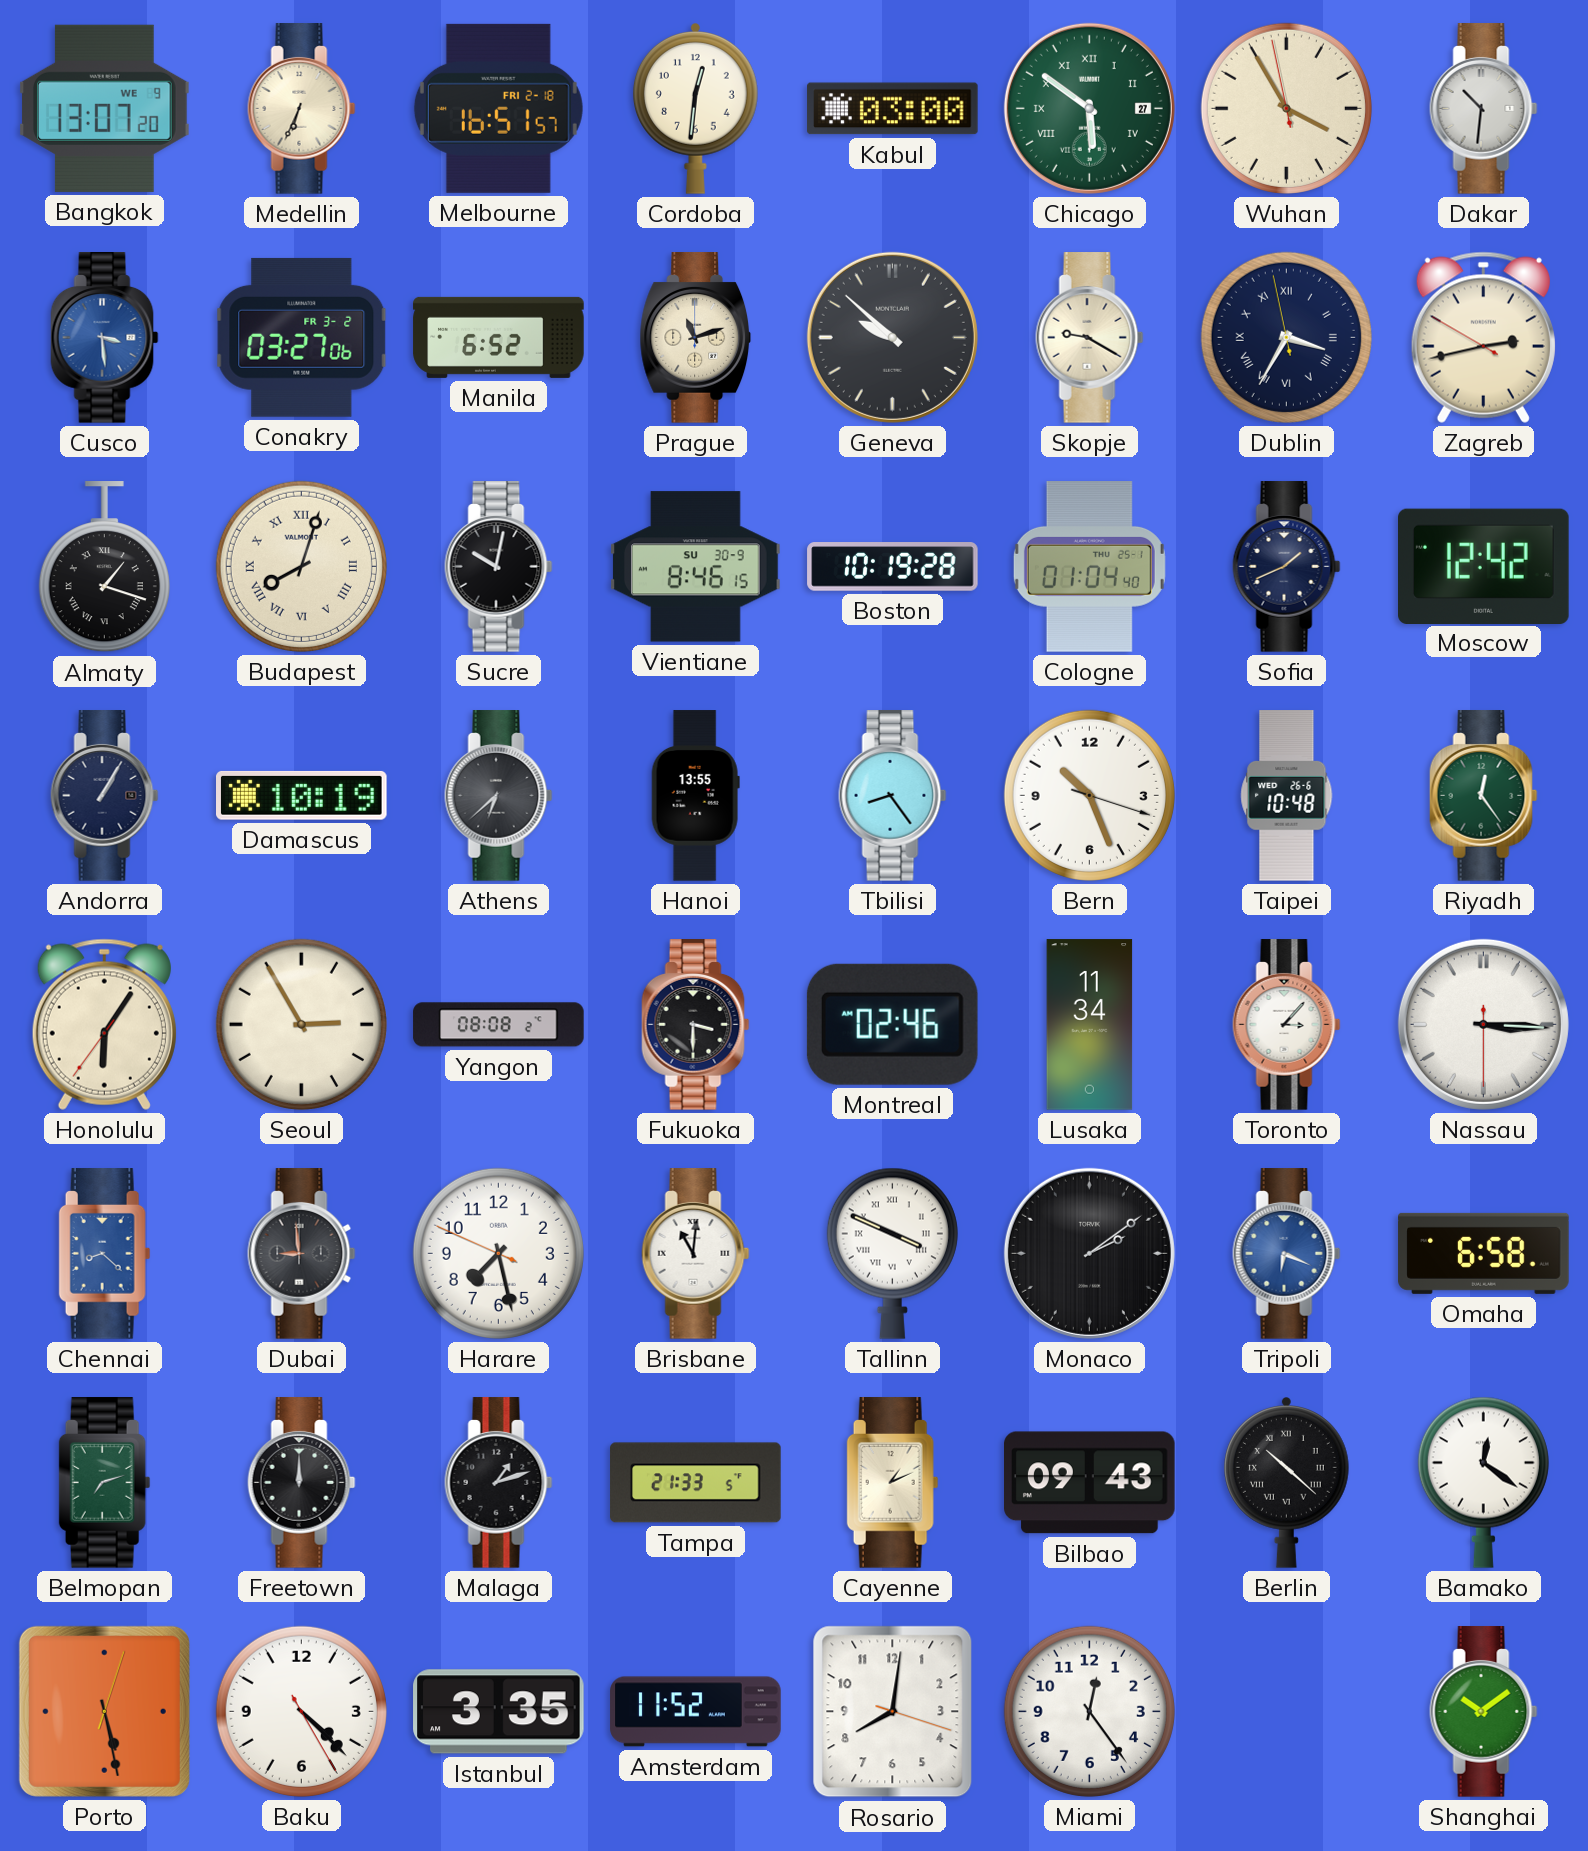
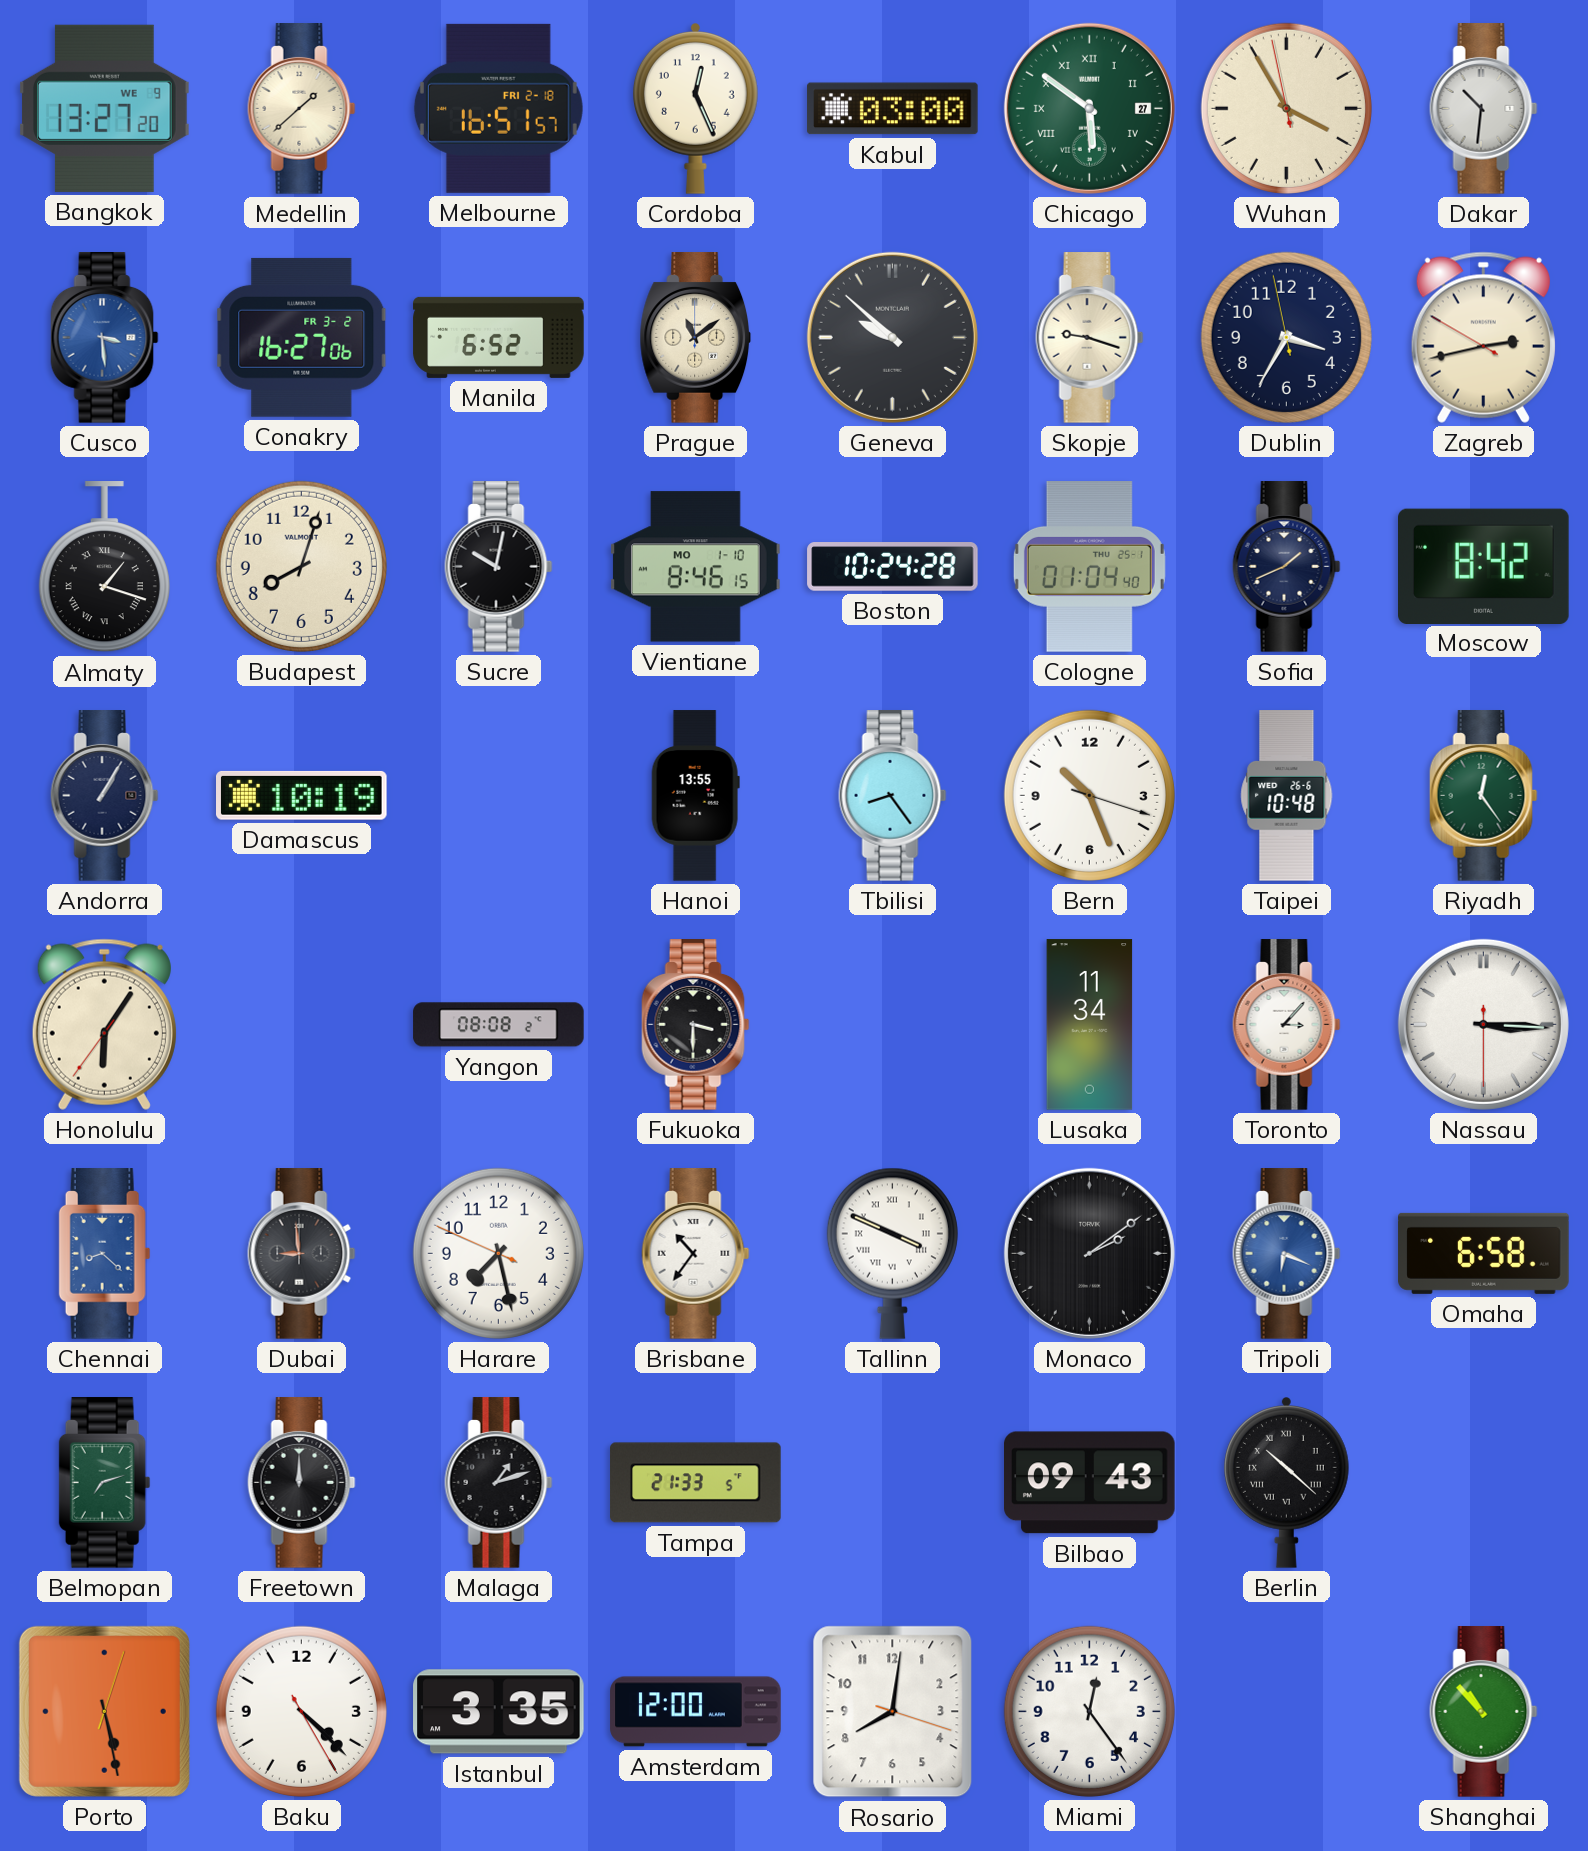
Bangkok: 13:07 -> 13:27
Medellin: 6:34 -> 1:38
Cordoba: 12:31 -> 12:26
Conakry: 03:27 -> 16:27
Prague: 11:12 -> 11:09
Skopje: 9:20 -> 9:18
Dublin numerals: Roman -> Arabic
Budapest numerals: Roman -> Arabic
Vientiane date: SU 30-9 -> MO 1-10
Boston: 10:19 -> 10:24
Moscow: 12:42 -> 8:42
Athens: 6:38 -> none
Seoul: 2:55 -> none
Montreal: 02:46 -> none
Brisbane: 11:01 -> 10:36
Cayenne: 1:11 -> none
Bamako: 12:21 -> none
Amsterdam: 11:52 -> 12:00
Shanghai: 10:09 -> 10:53
